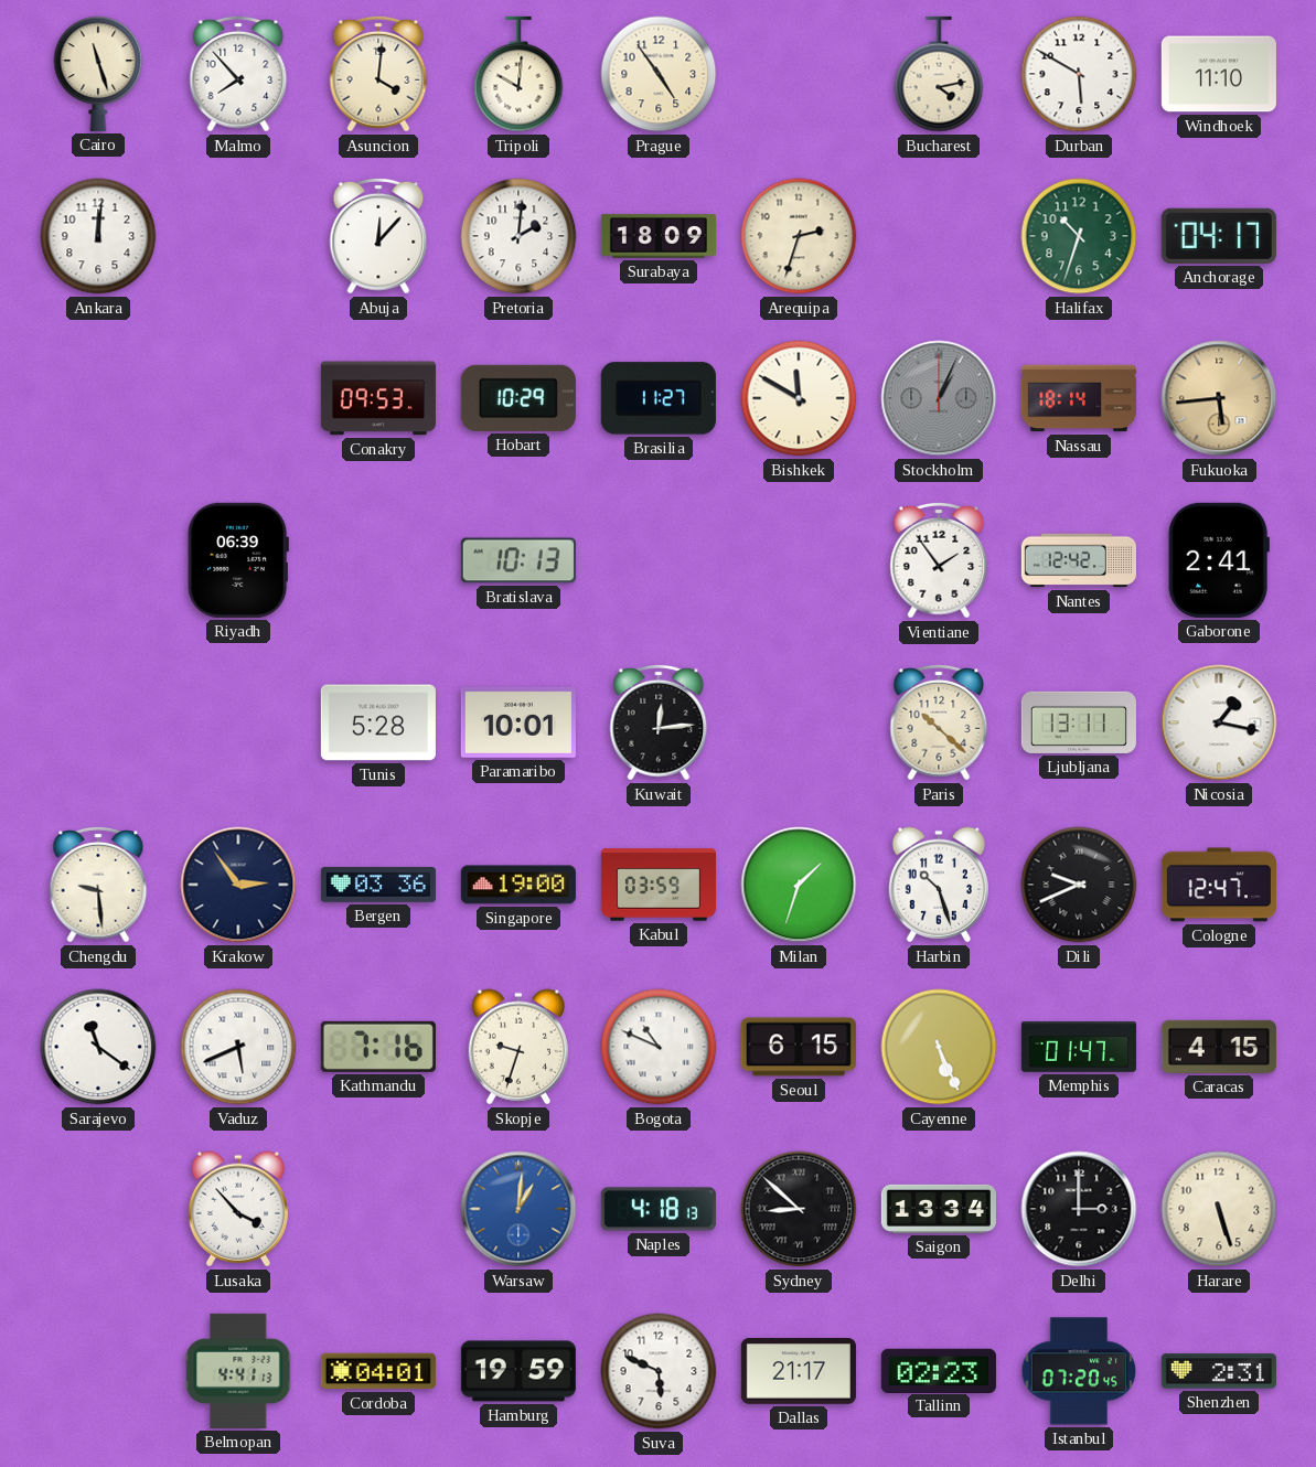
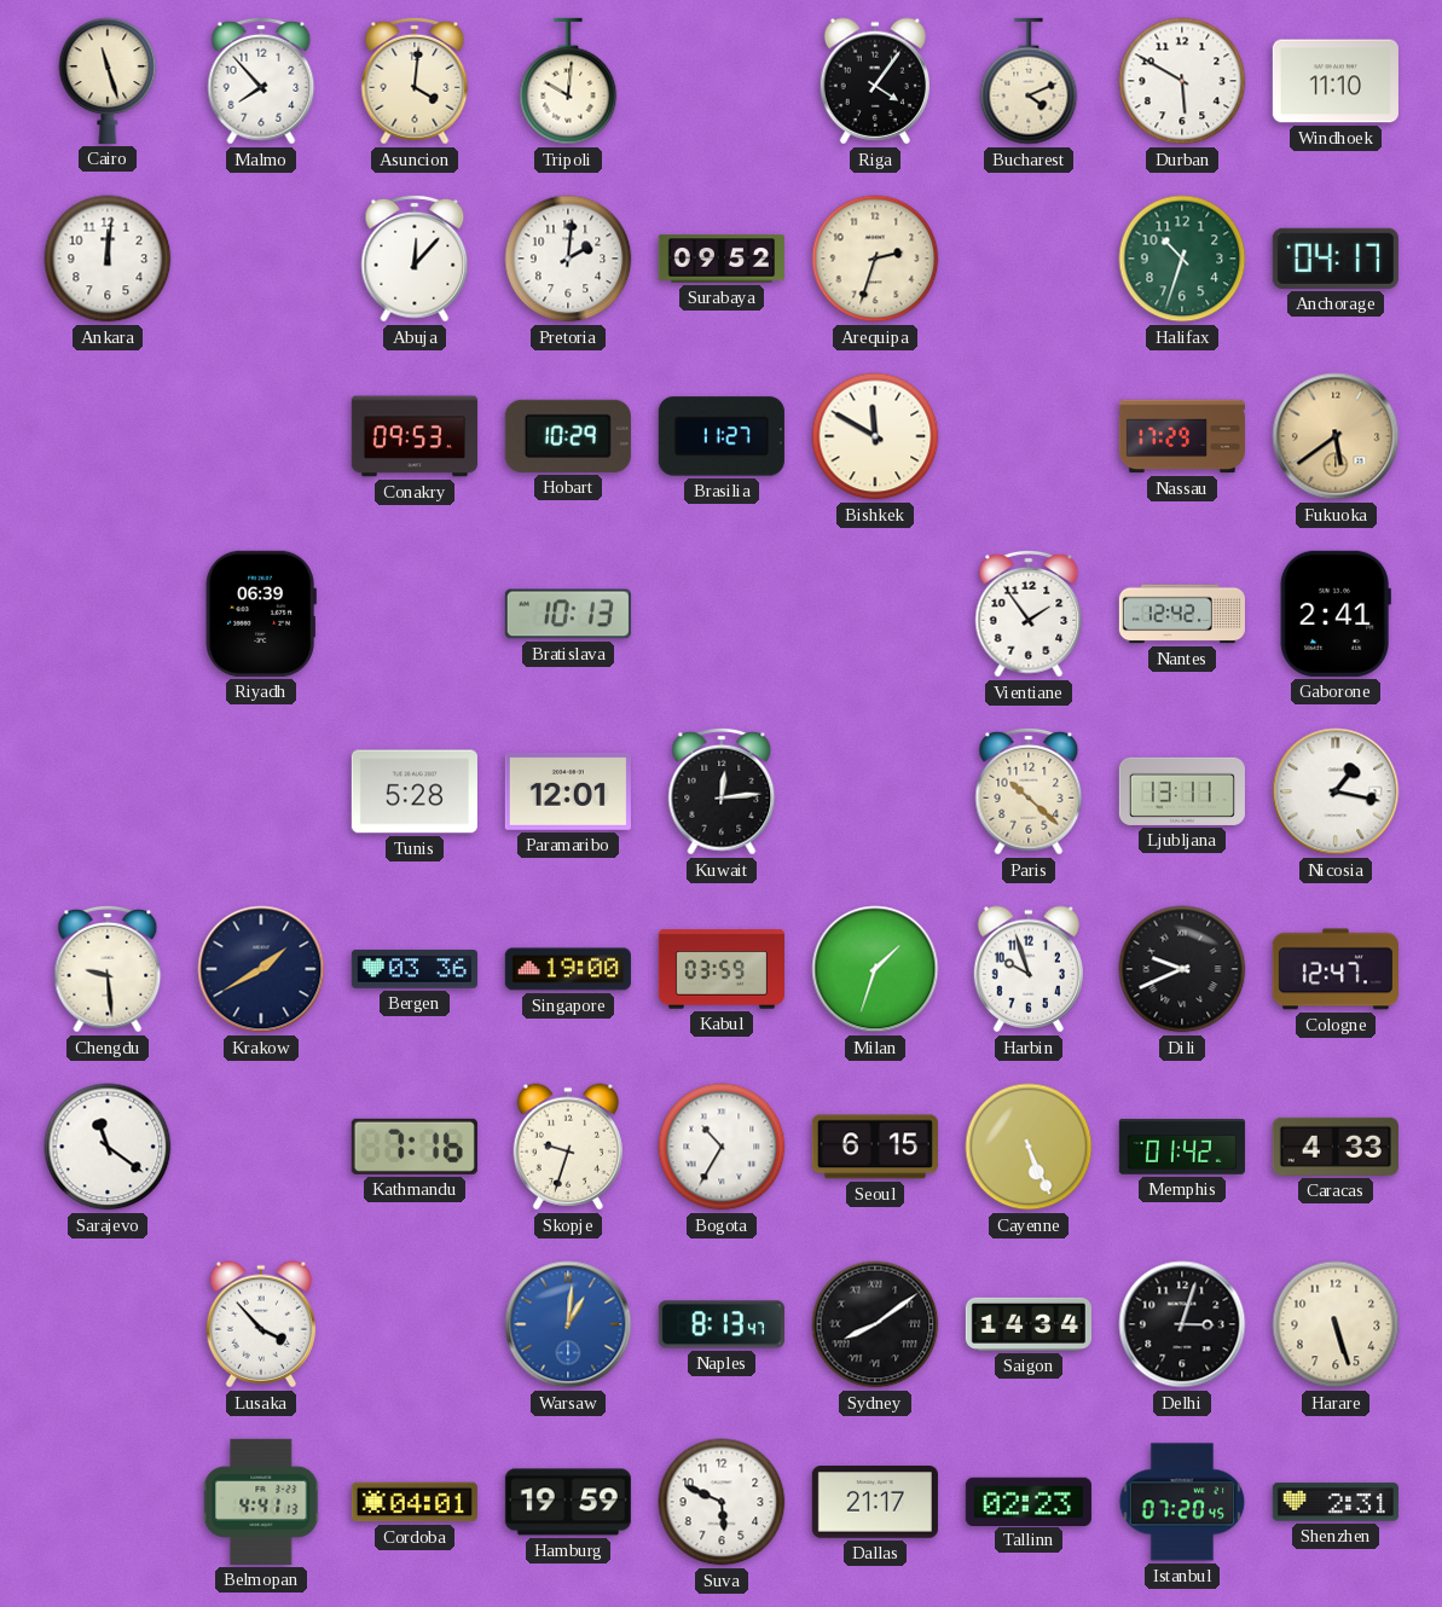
Prague: 4:54 -> none
Riga: none -> 4:06
Bucharest: 4:13 -> 4:11
Surabaya: 18:09 -> 09:52
Stockholm: 1:04 -> none
Nassau: 18:14 -> 17:29
Fukuoka: 5:44 -> 5:39
Paramaribo: 10:01 -> 12:01
Krakow: 2:54 -> 1:40
Harbin: 10:27 -> 9:57
Vaduz: 5:41 -> none
Bogota: 10:49 -> 10:35
Memphis: 01:47 -> 01:42
Caracas: 4:15 -> 4:33
Naples: 4:18 -> 8:13
Sydney: 8:52 -> 8:09
Saigon: 13:34 -> 14:34
Delhi: 3:00 -> 3:03
